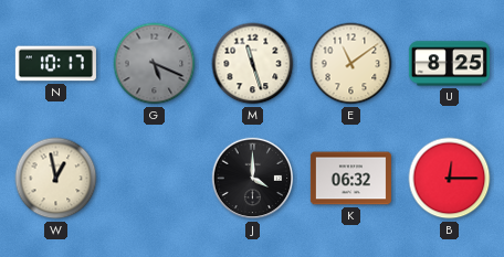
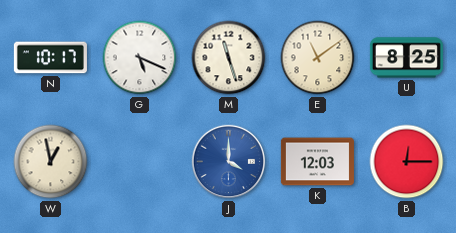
G dial: grey -> white
J dial: black -> blue
K: 06:32 -> 12:03
